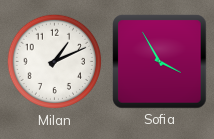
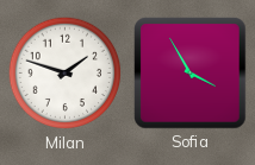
Milan: 1:11 -> 1:48
